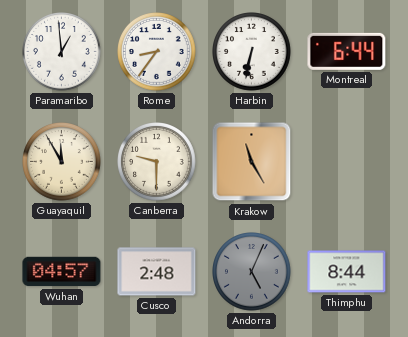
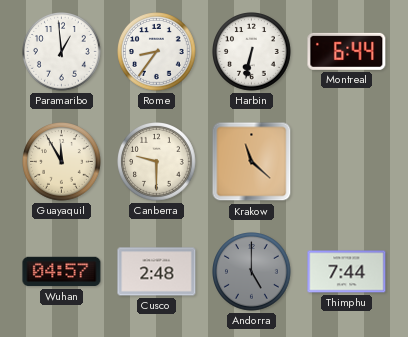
Krakow: 11:25 -> 11:22
Andorra: 5:04 -> 5:00
Thimphu: 8:44 -> 7:44
